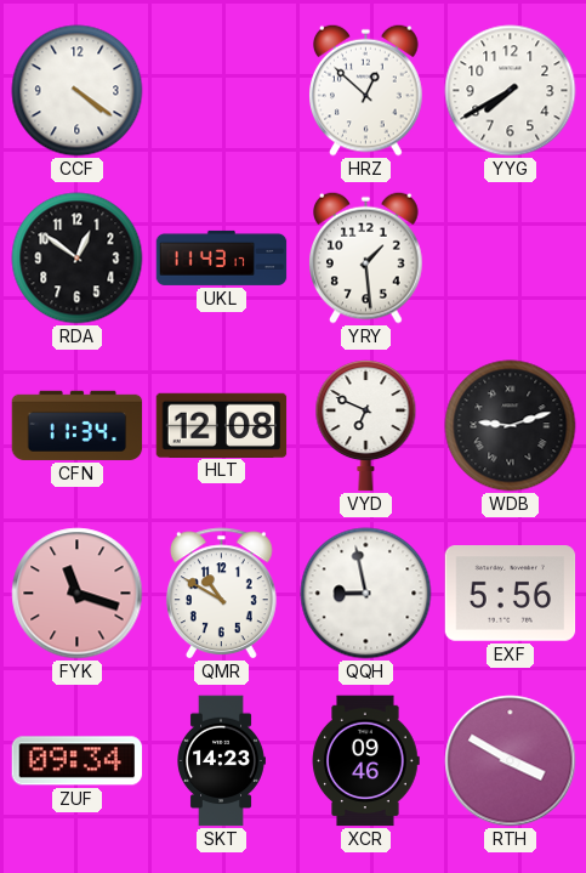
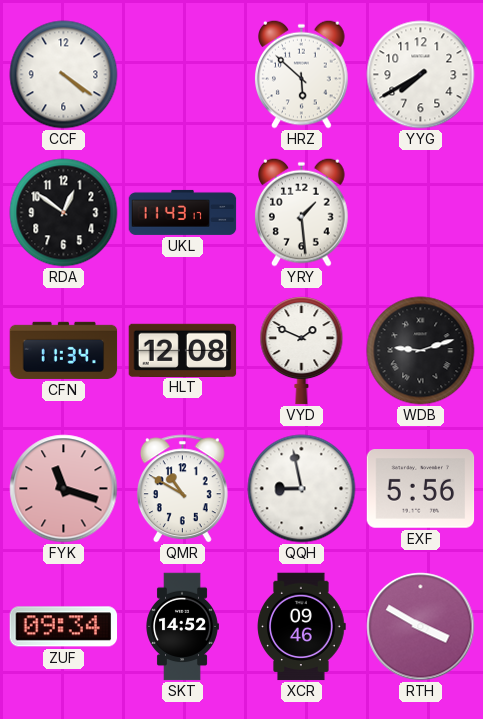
HRZ: 12:52 -> 5:52
VYD: 6:49 -> 1:49
SKT: 14:23 -> 14:52
